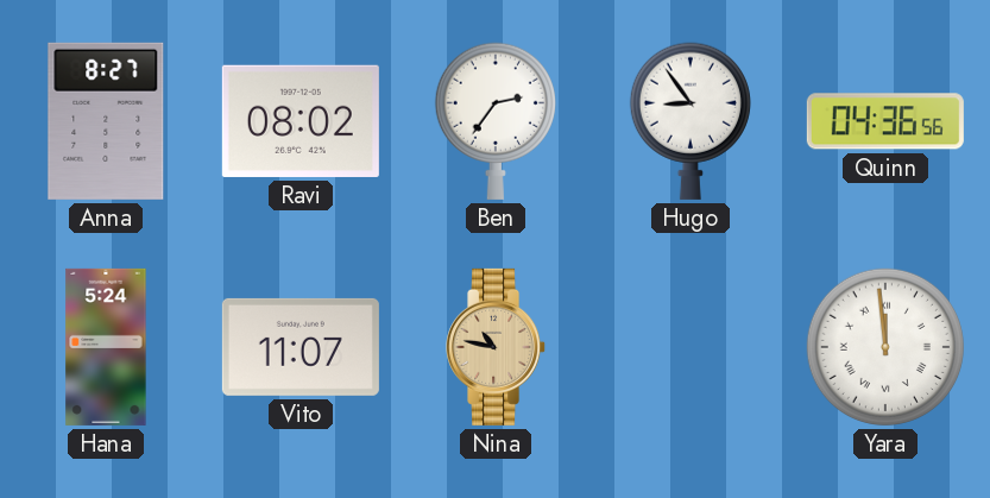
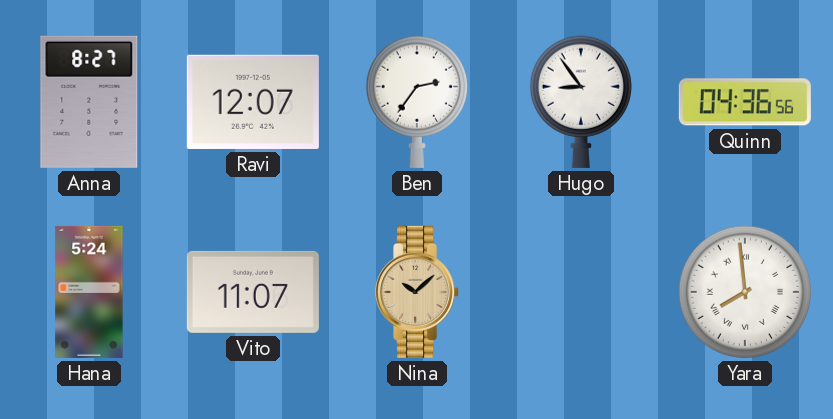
Ravi: 08:02 -> 12:07
Nina: 10:47 -> 10:08
Yara: 11:59 -> 7:59
